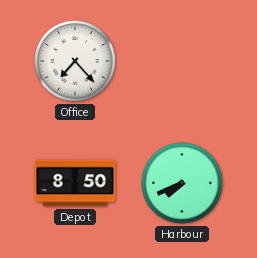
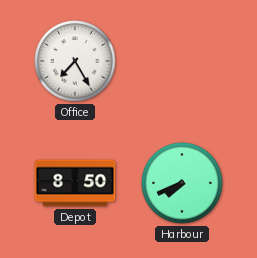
Office: 7:23 -> 7:25
